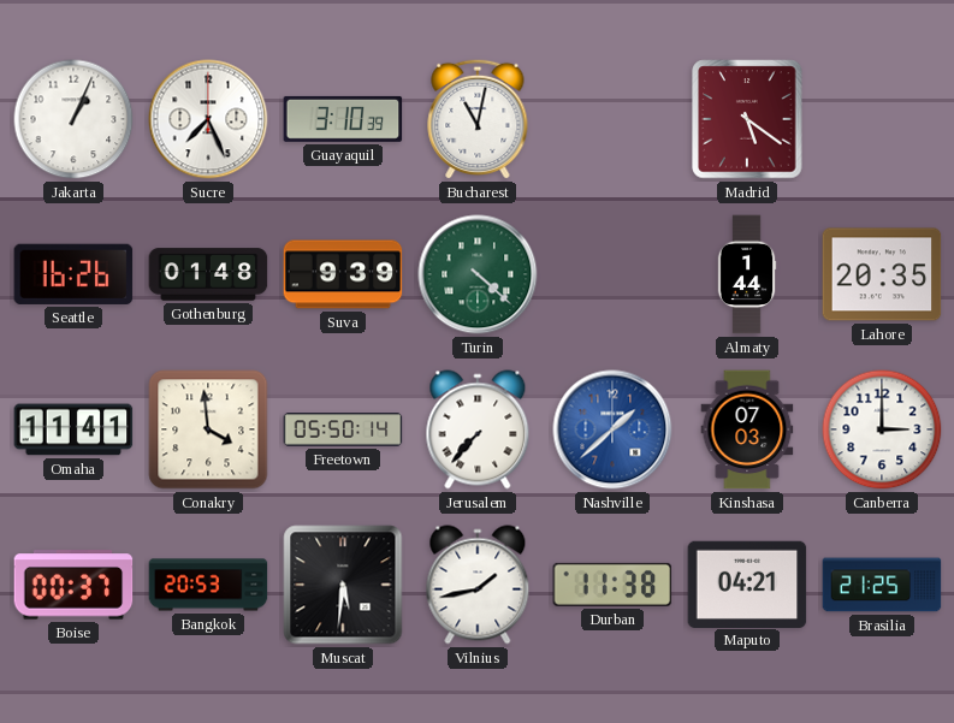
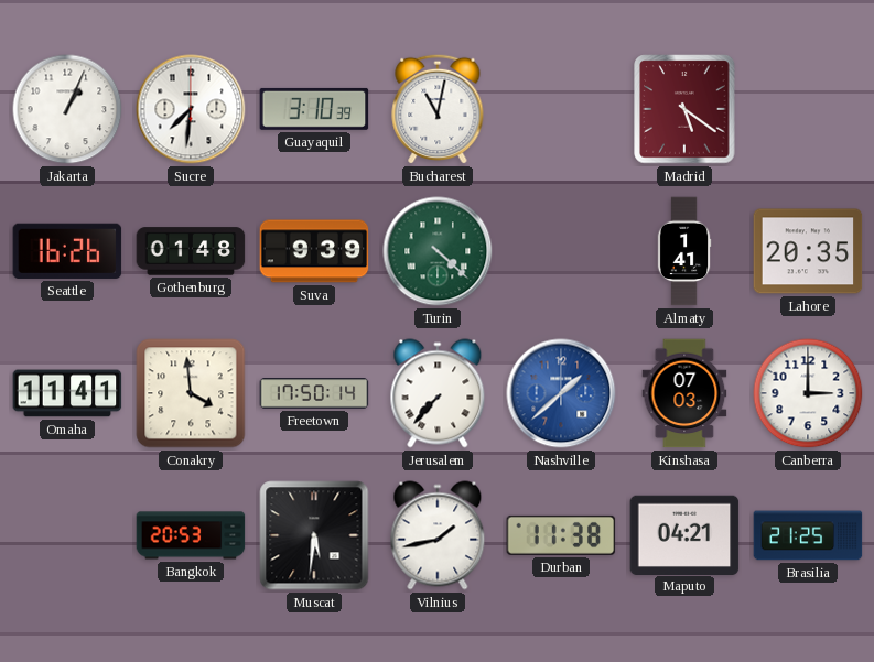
Sucre: 7:26 -> 7:31
Almaty: 1:44 -> 1:41
Freetown: 05:50 -> 17:50
Boise: 00:37 -> none
